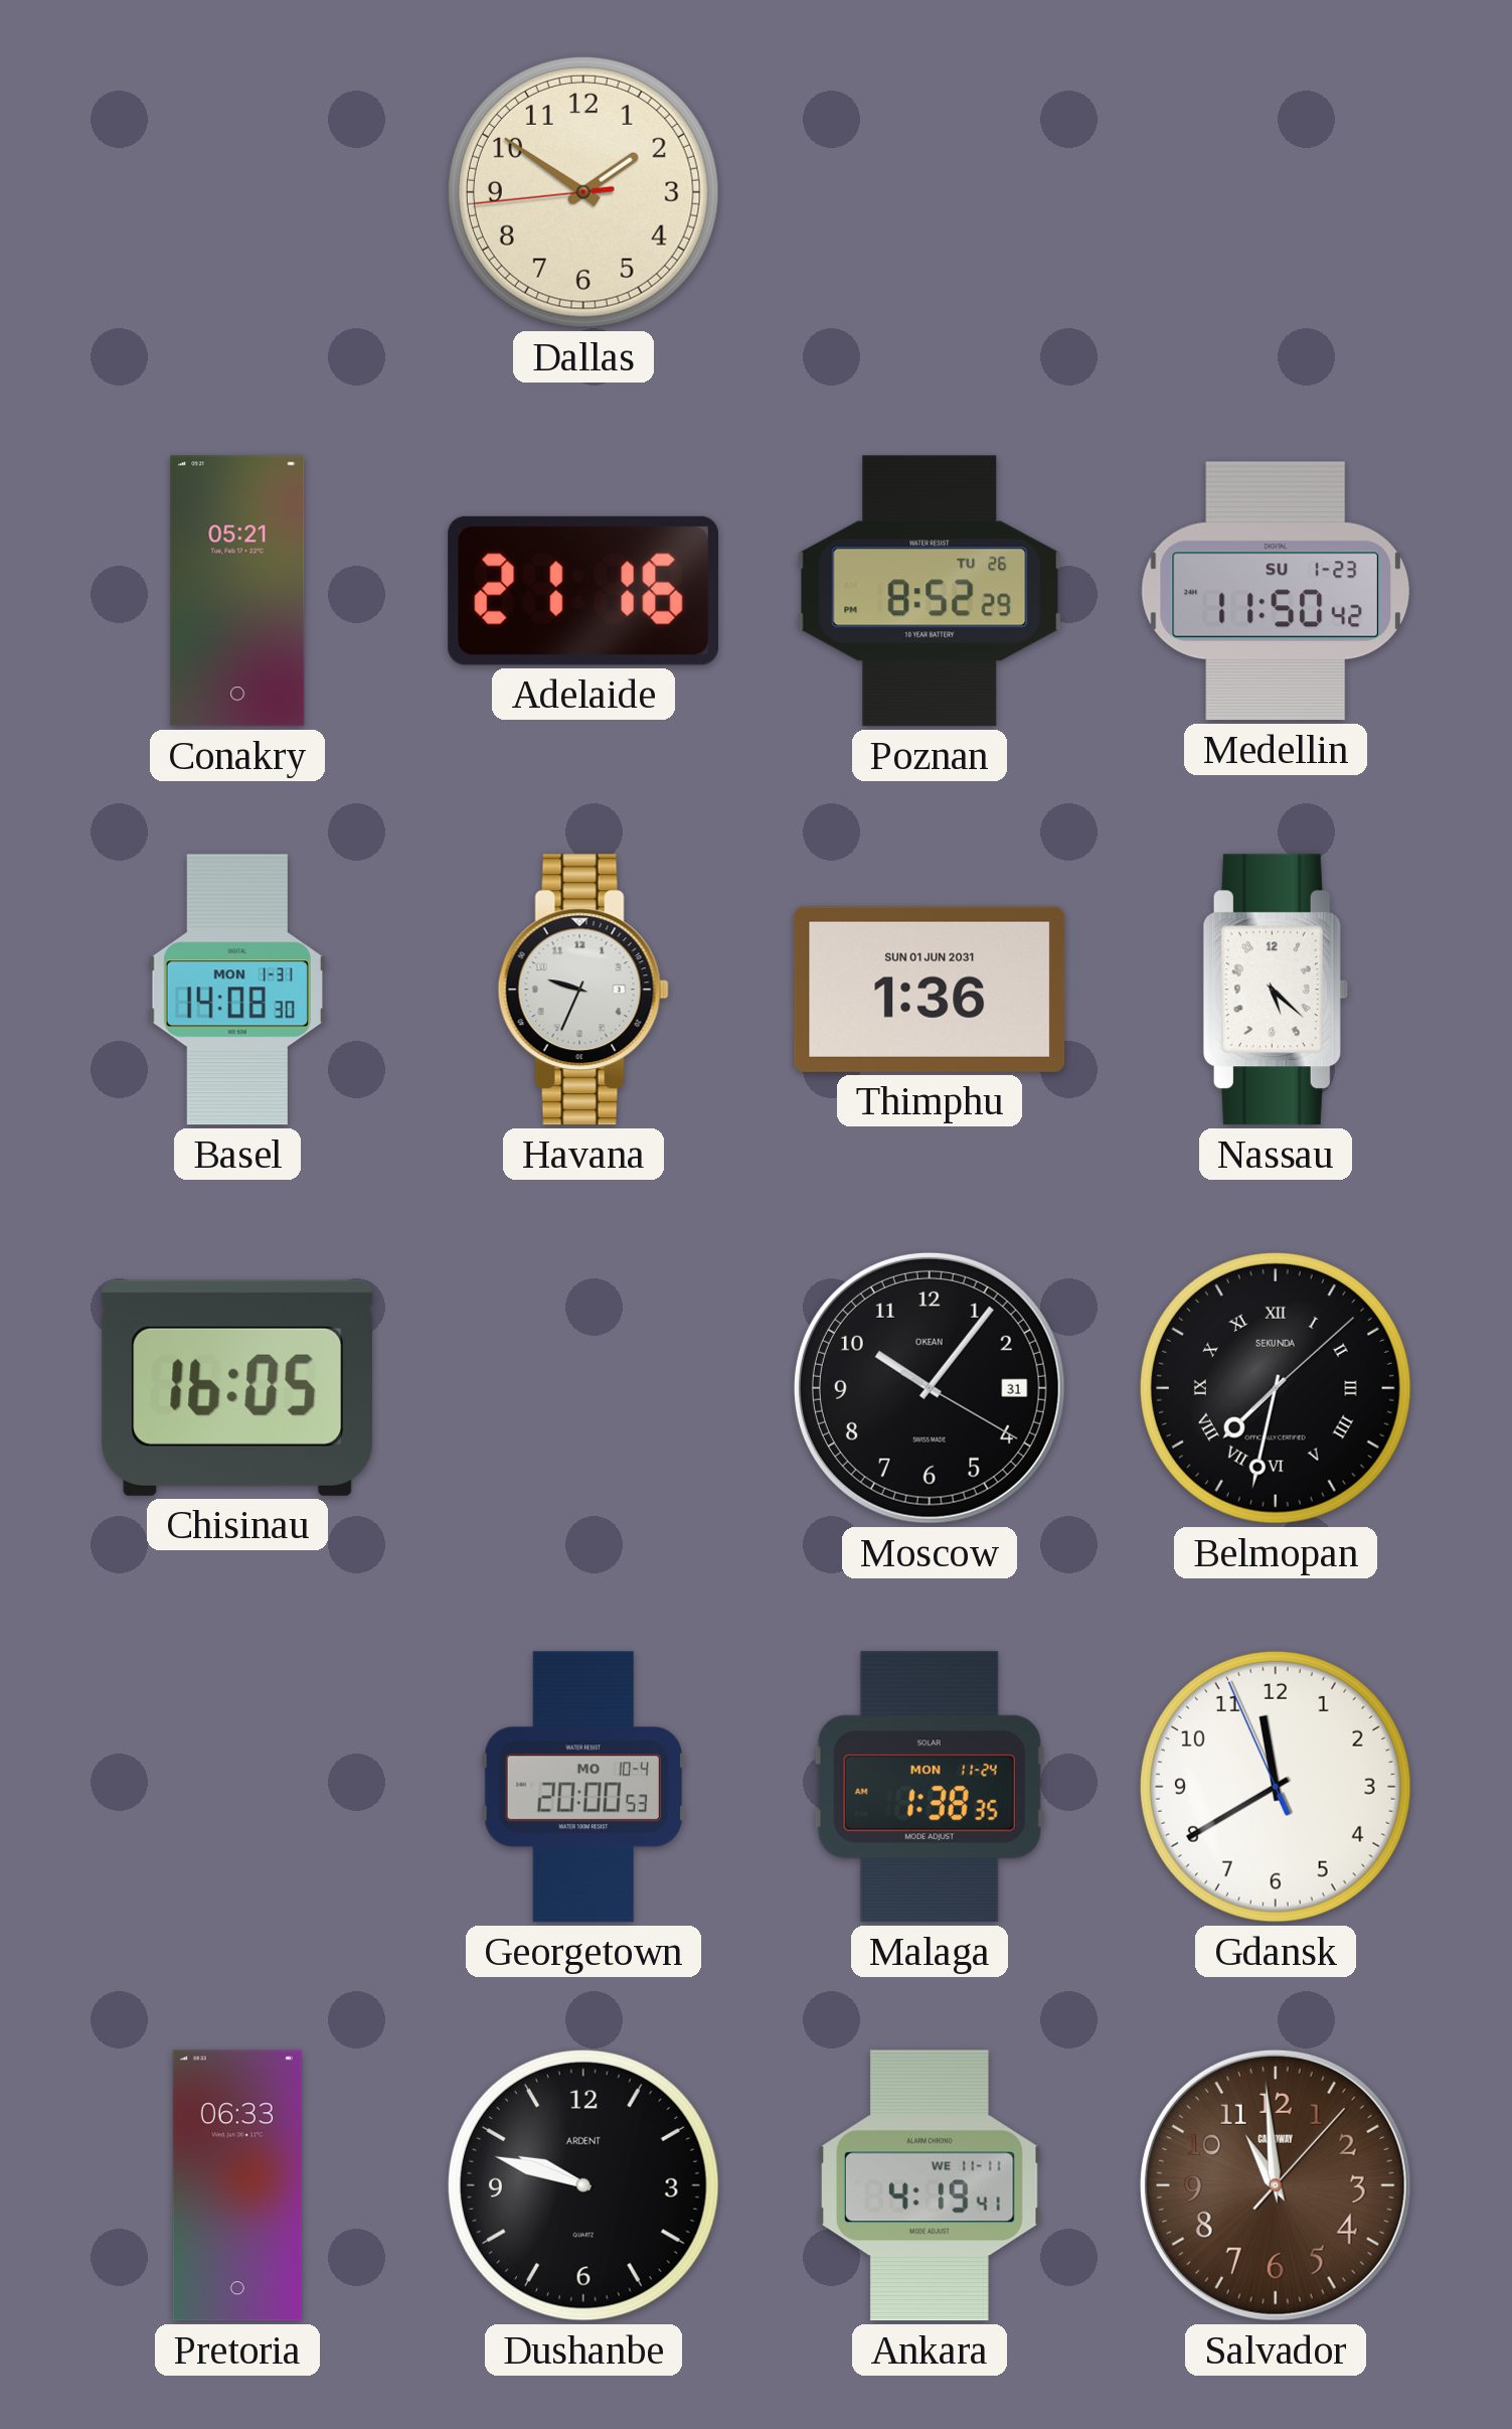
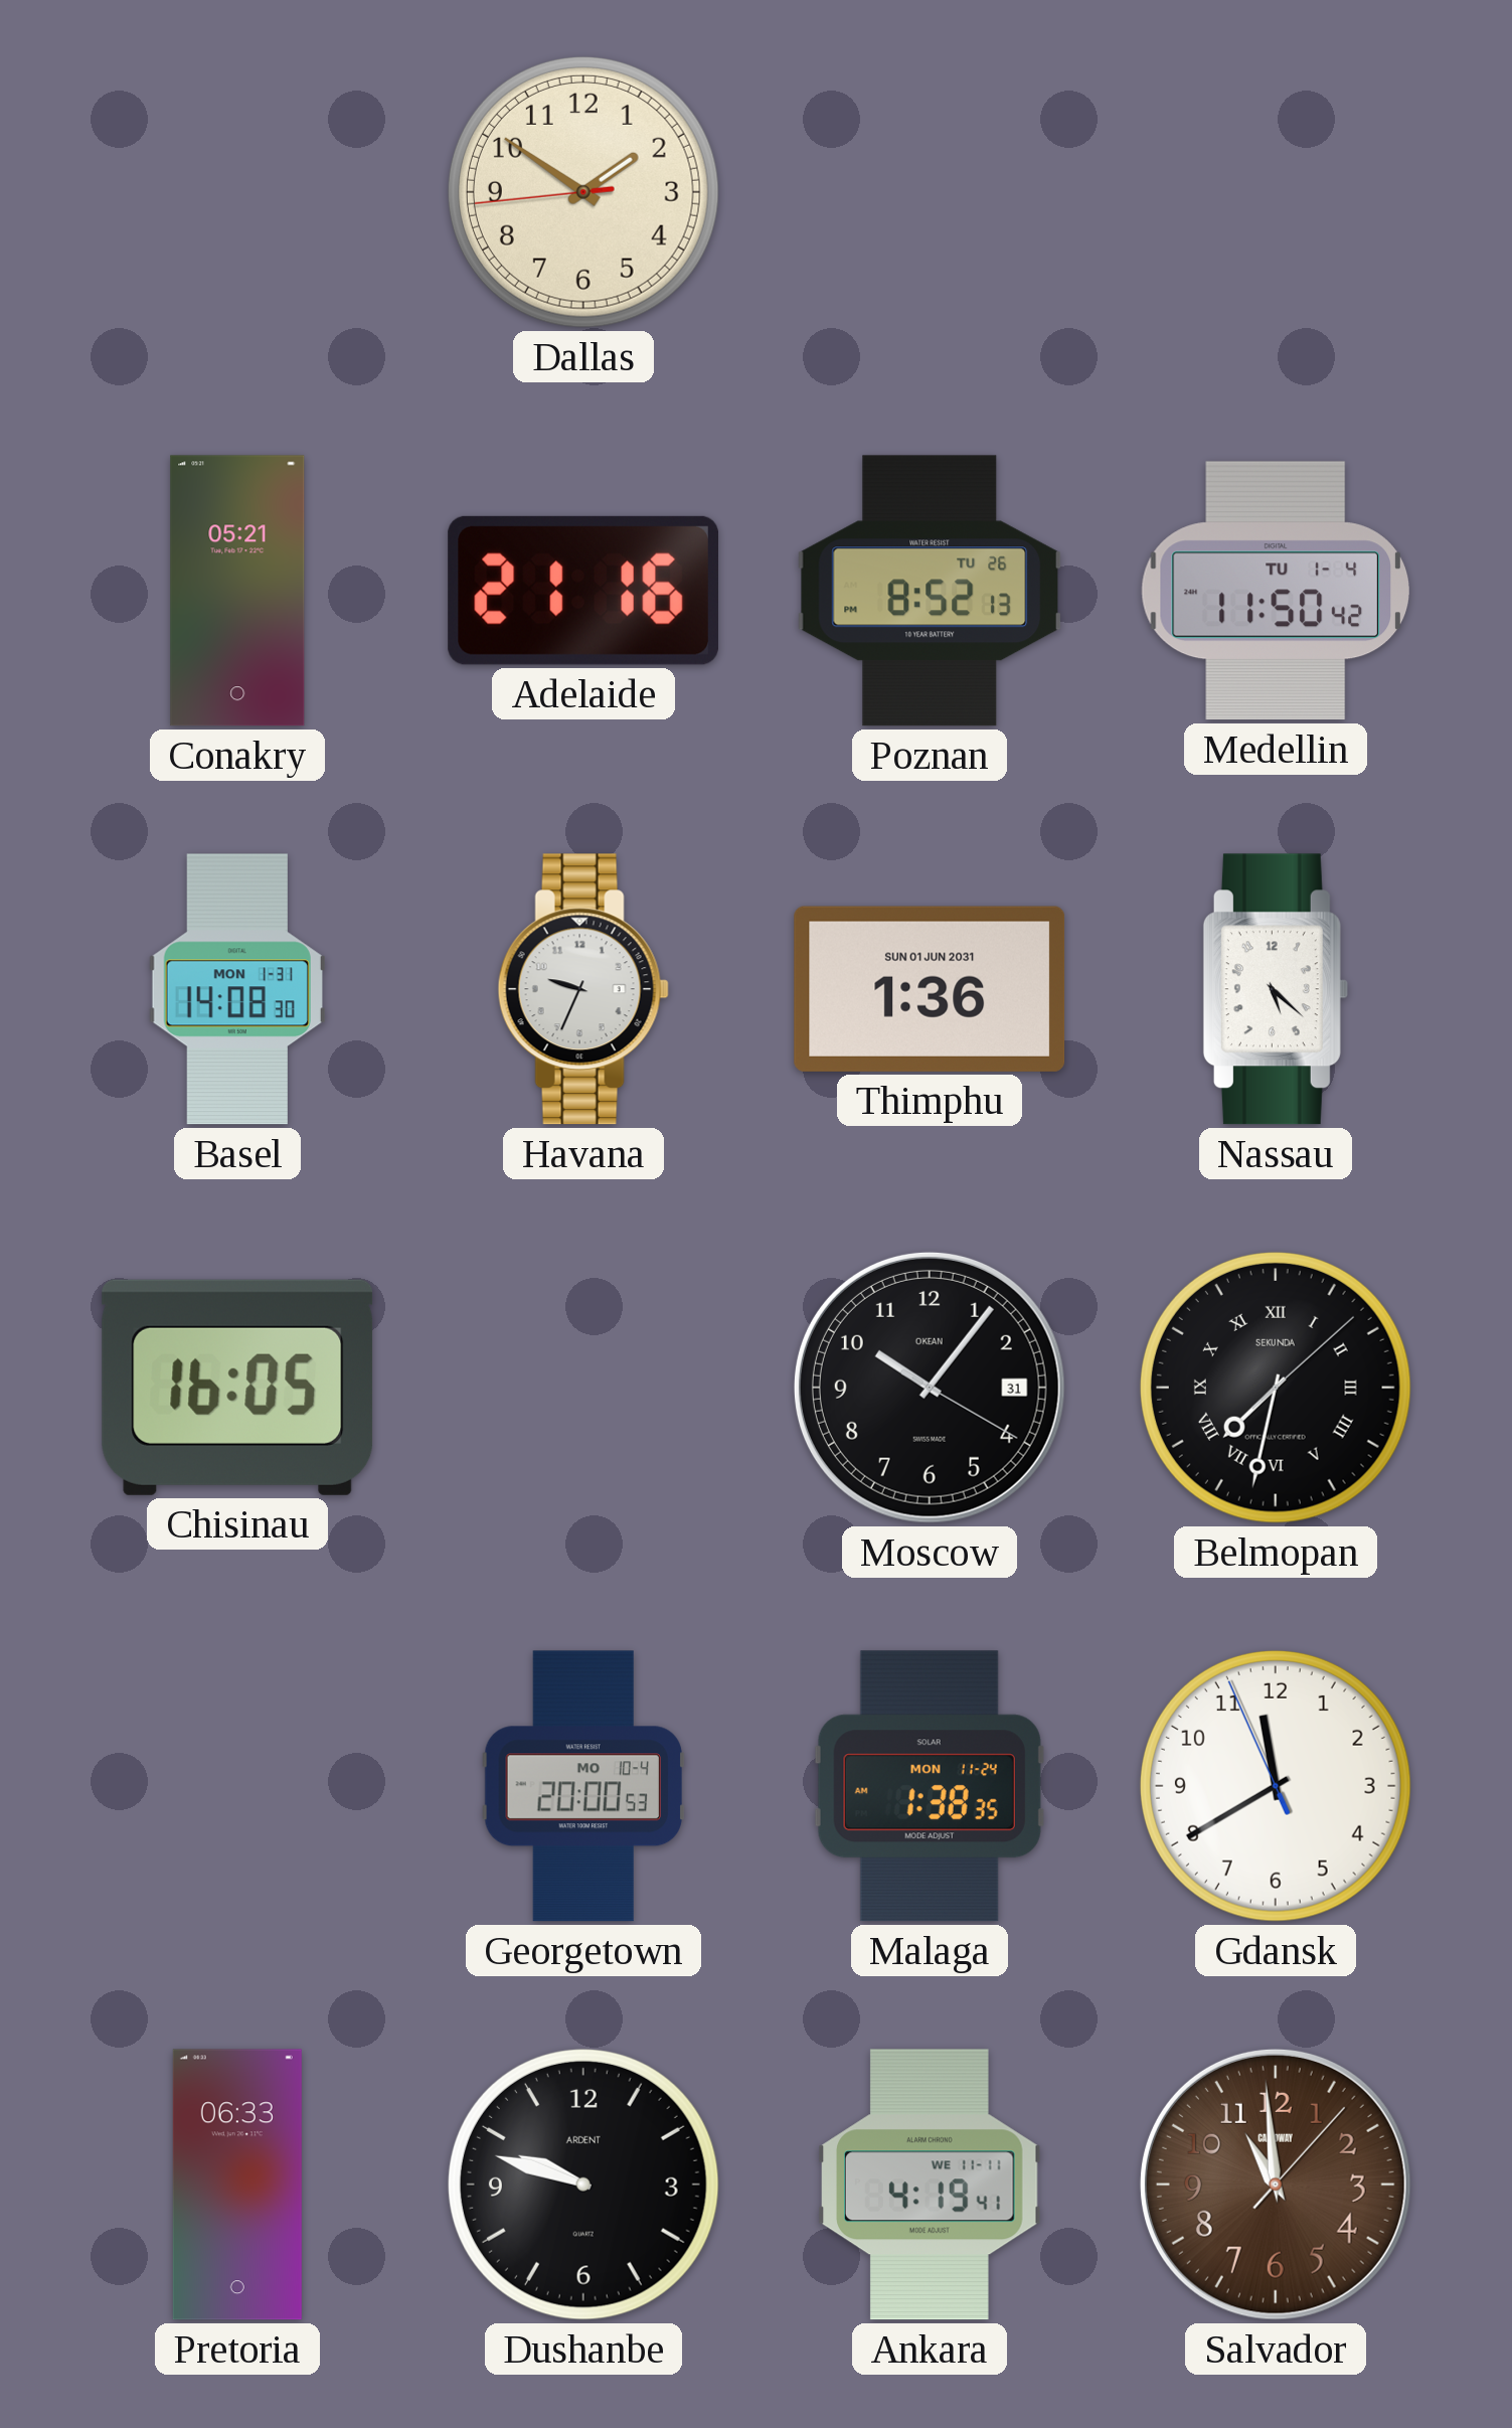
Poznan: 8:52:29 -> 8:52:13
Medellin date: SU 1-23 -> TU 1-4
